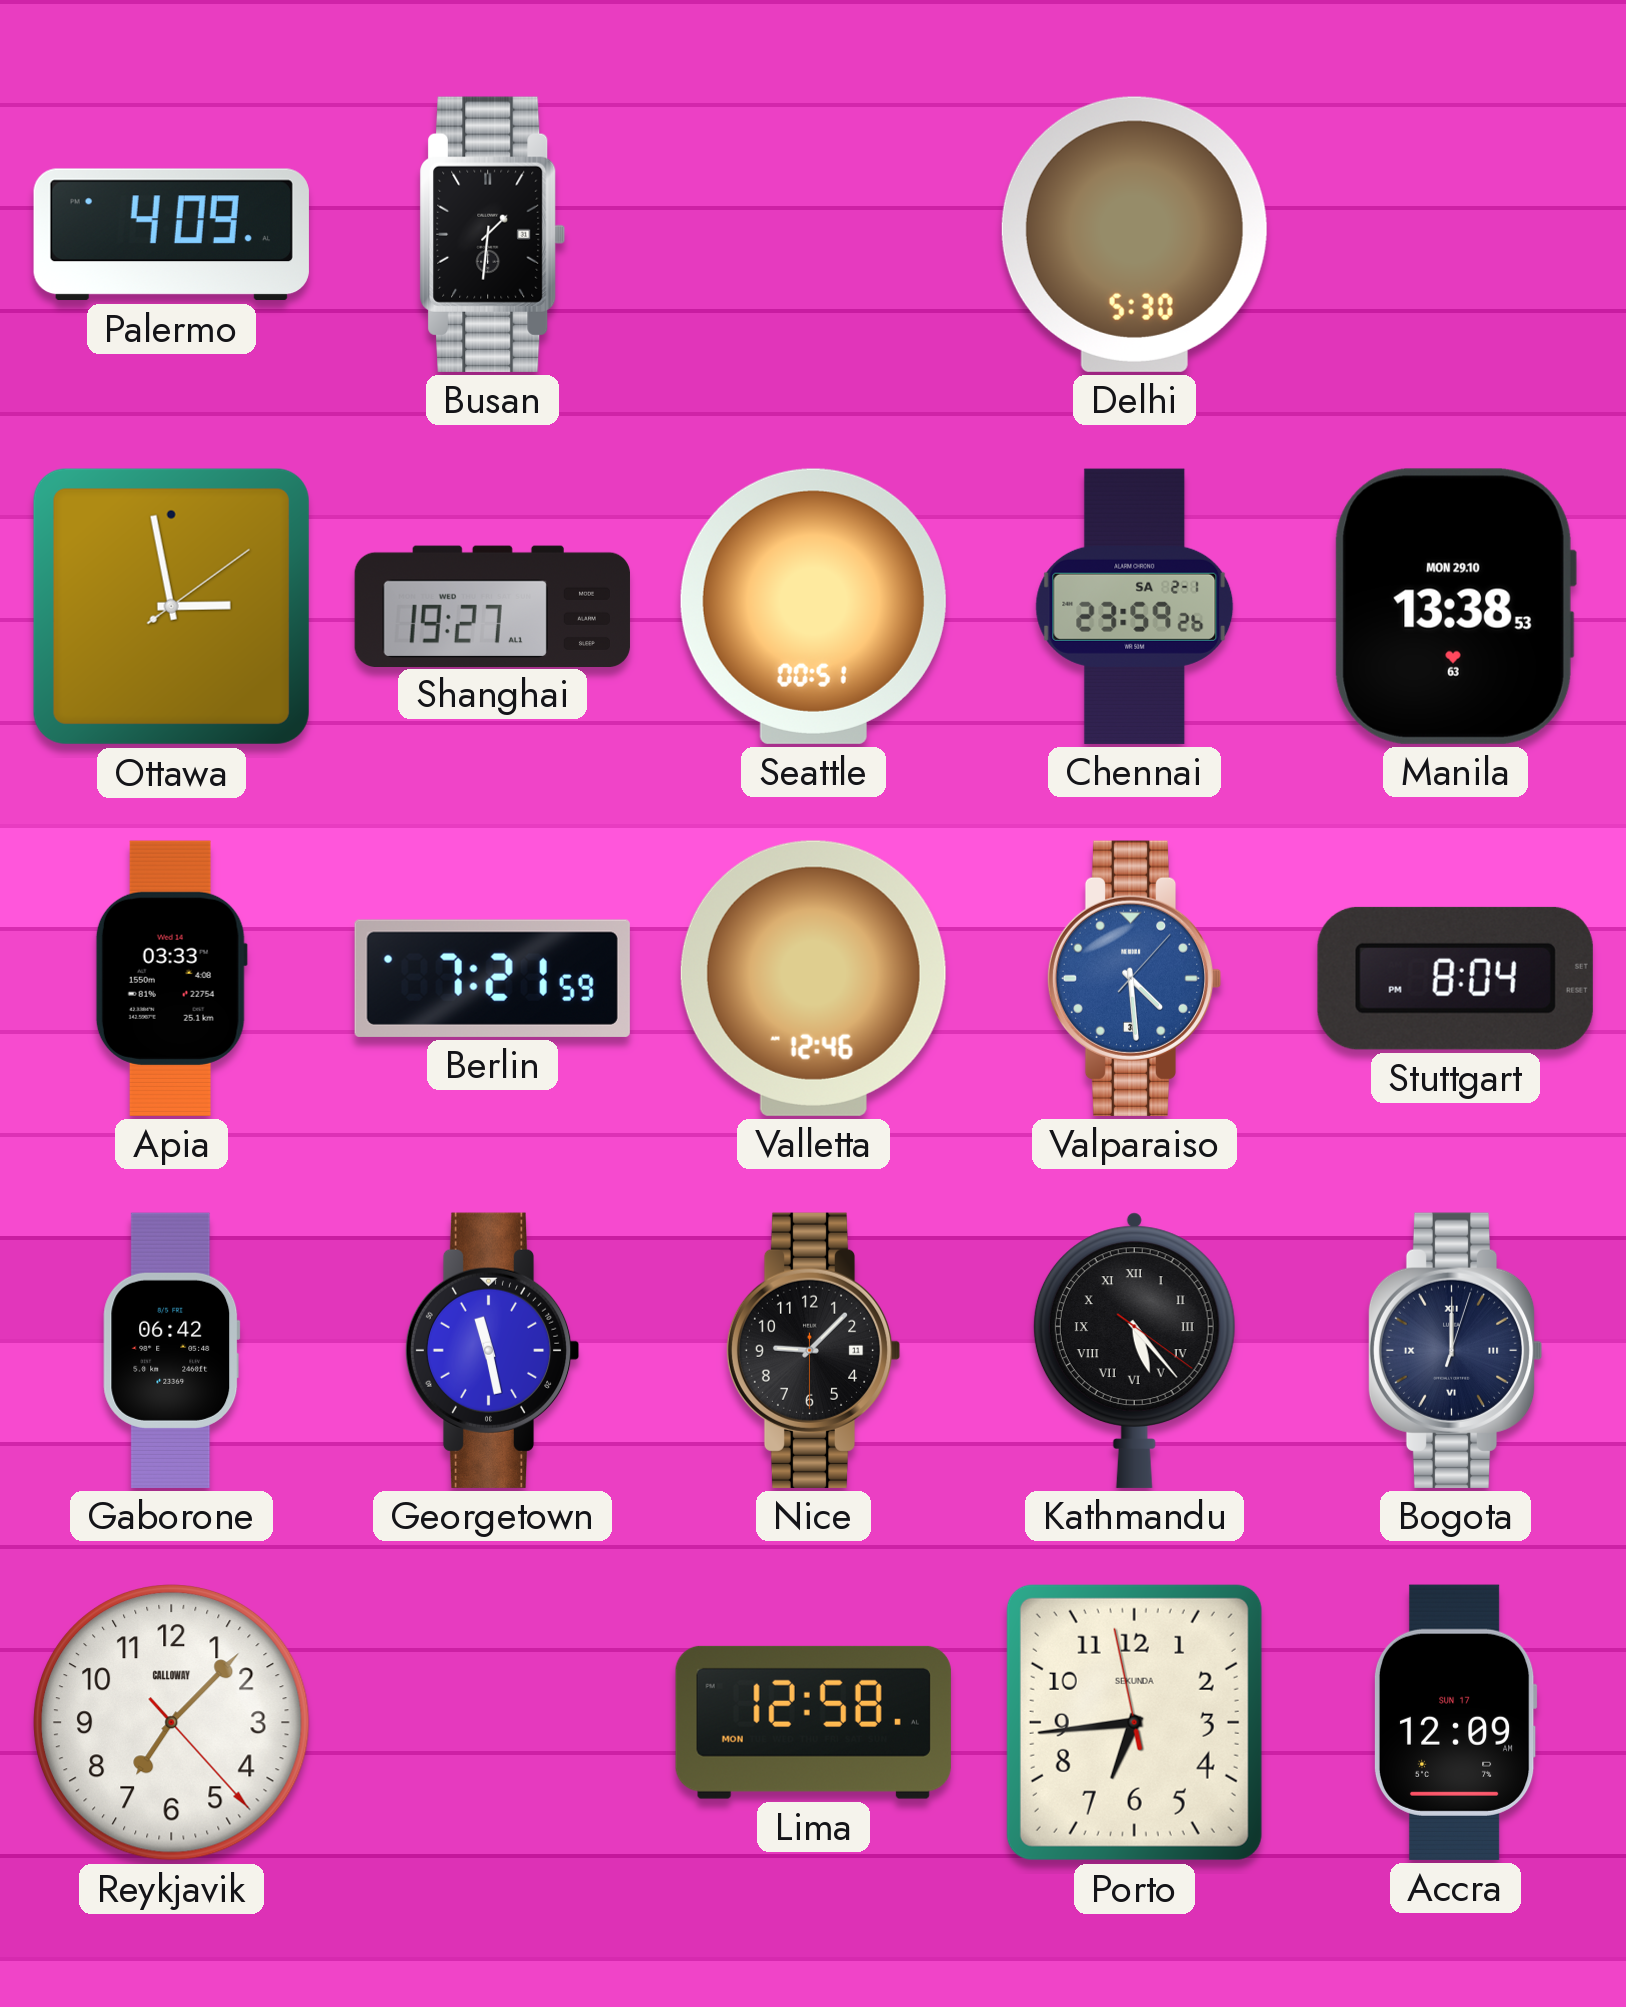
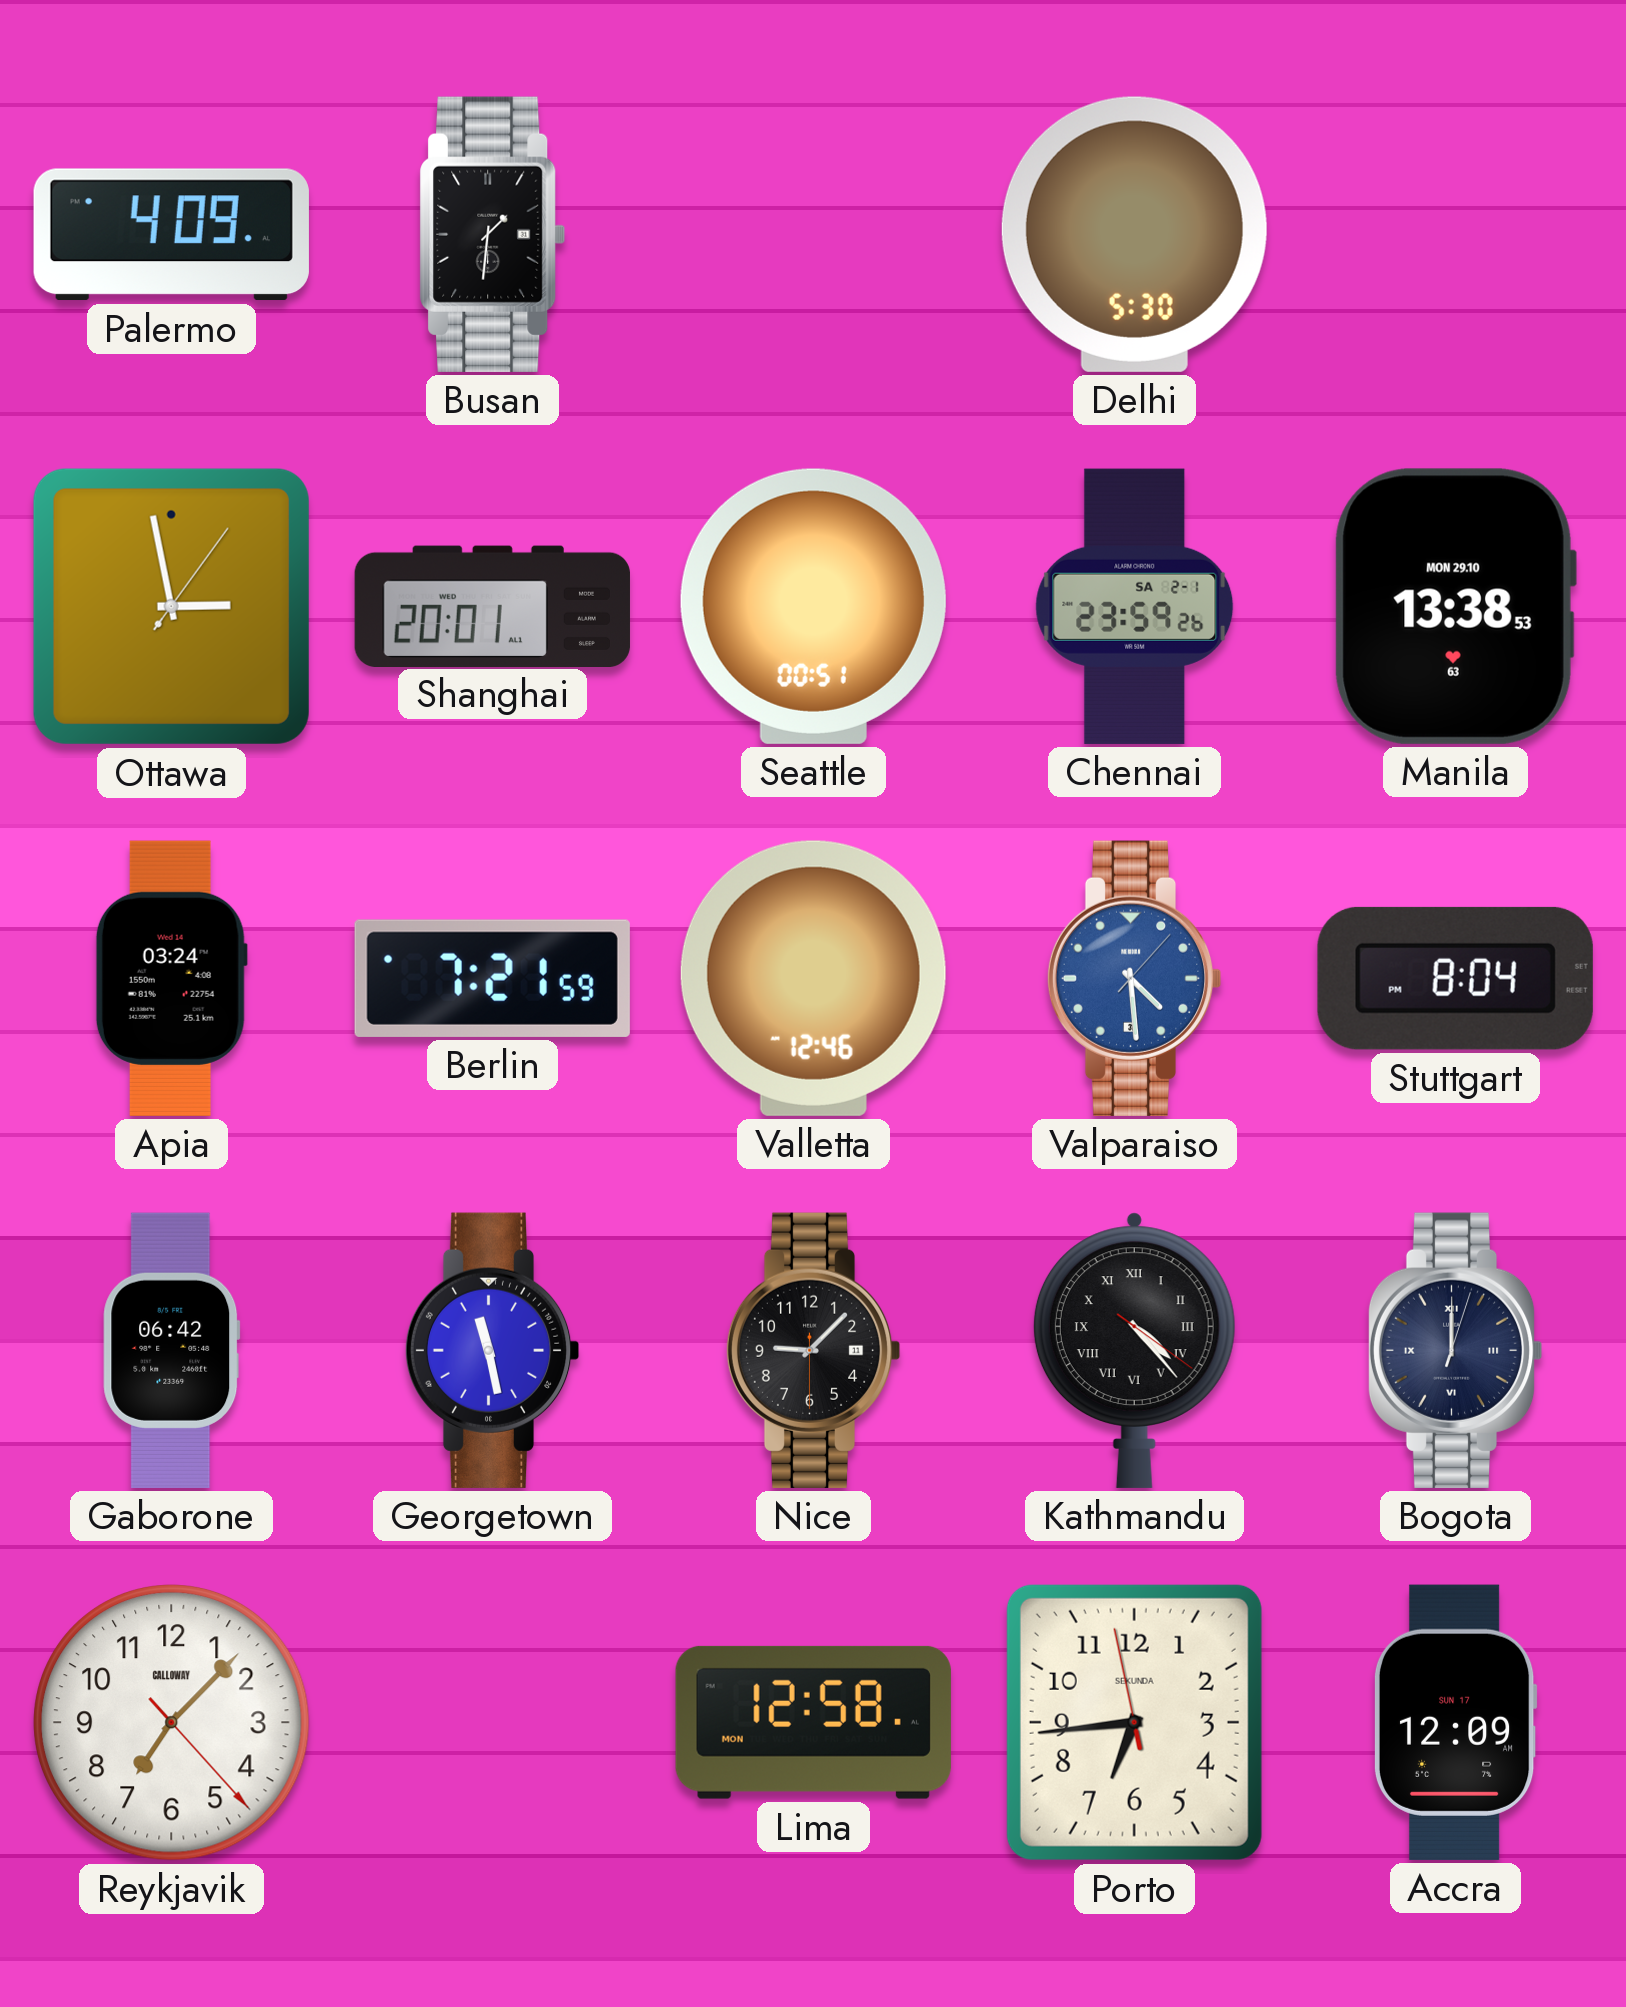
Ottawa: 2:58:09 -> 2:58:06
Shanghai: 19:27 -> 20:01
Apia: 03:33 -> 03:24
Kathmandu: 5:23 -> 4:23
